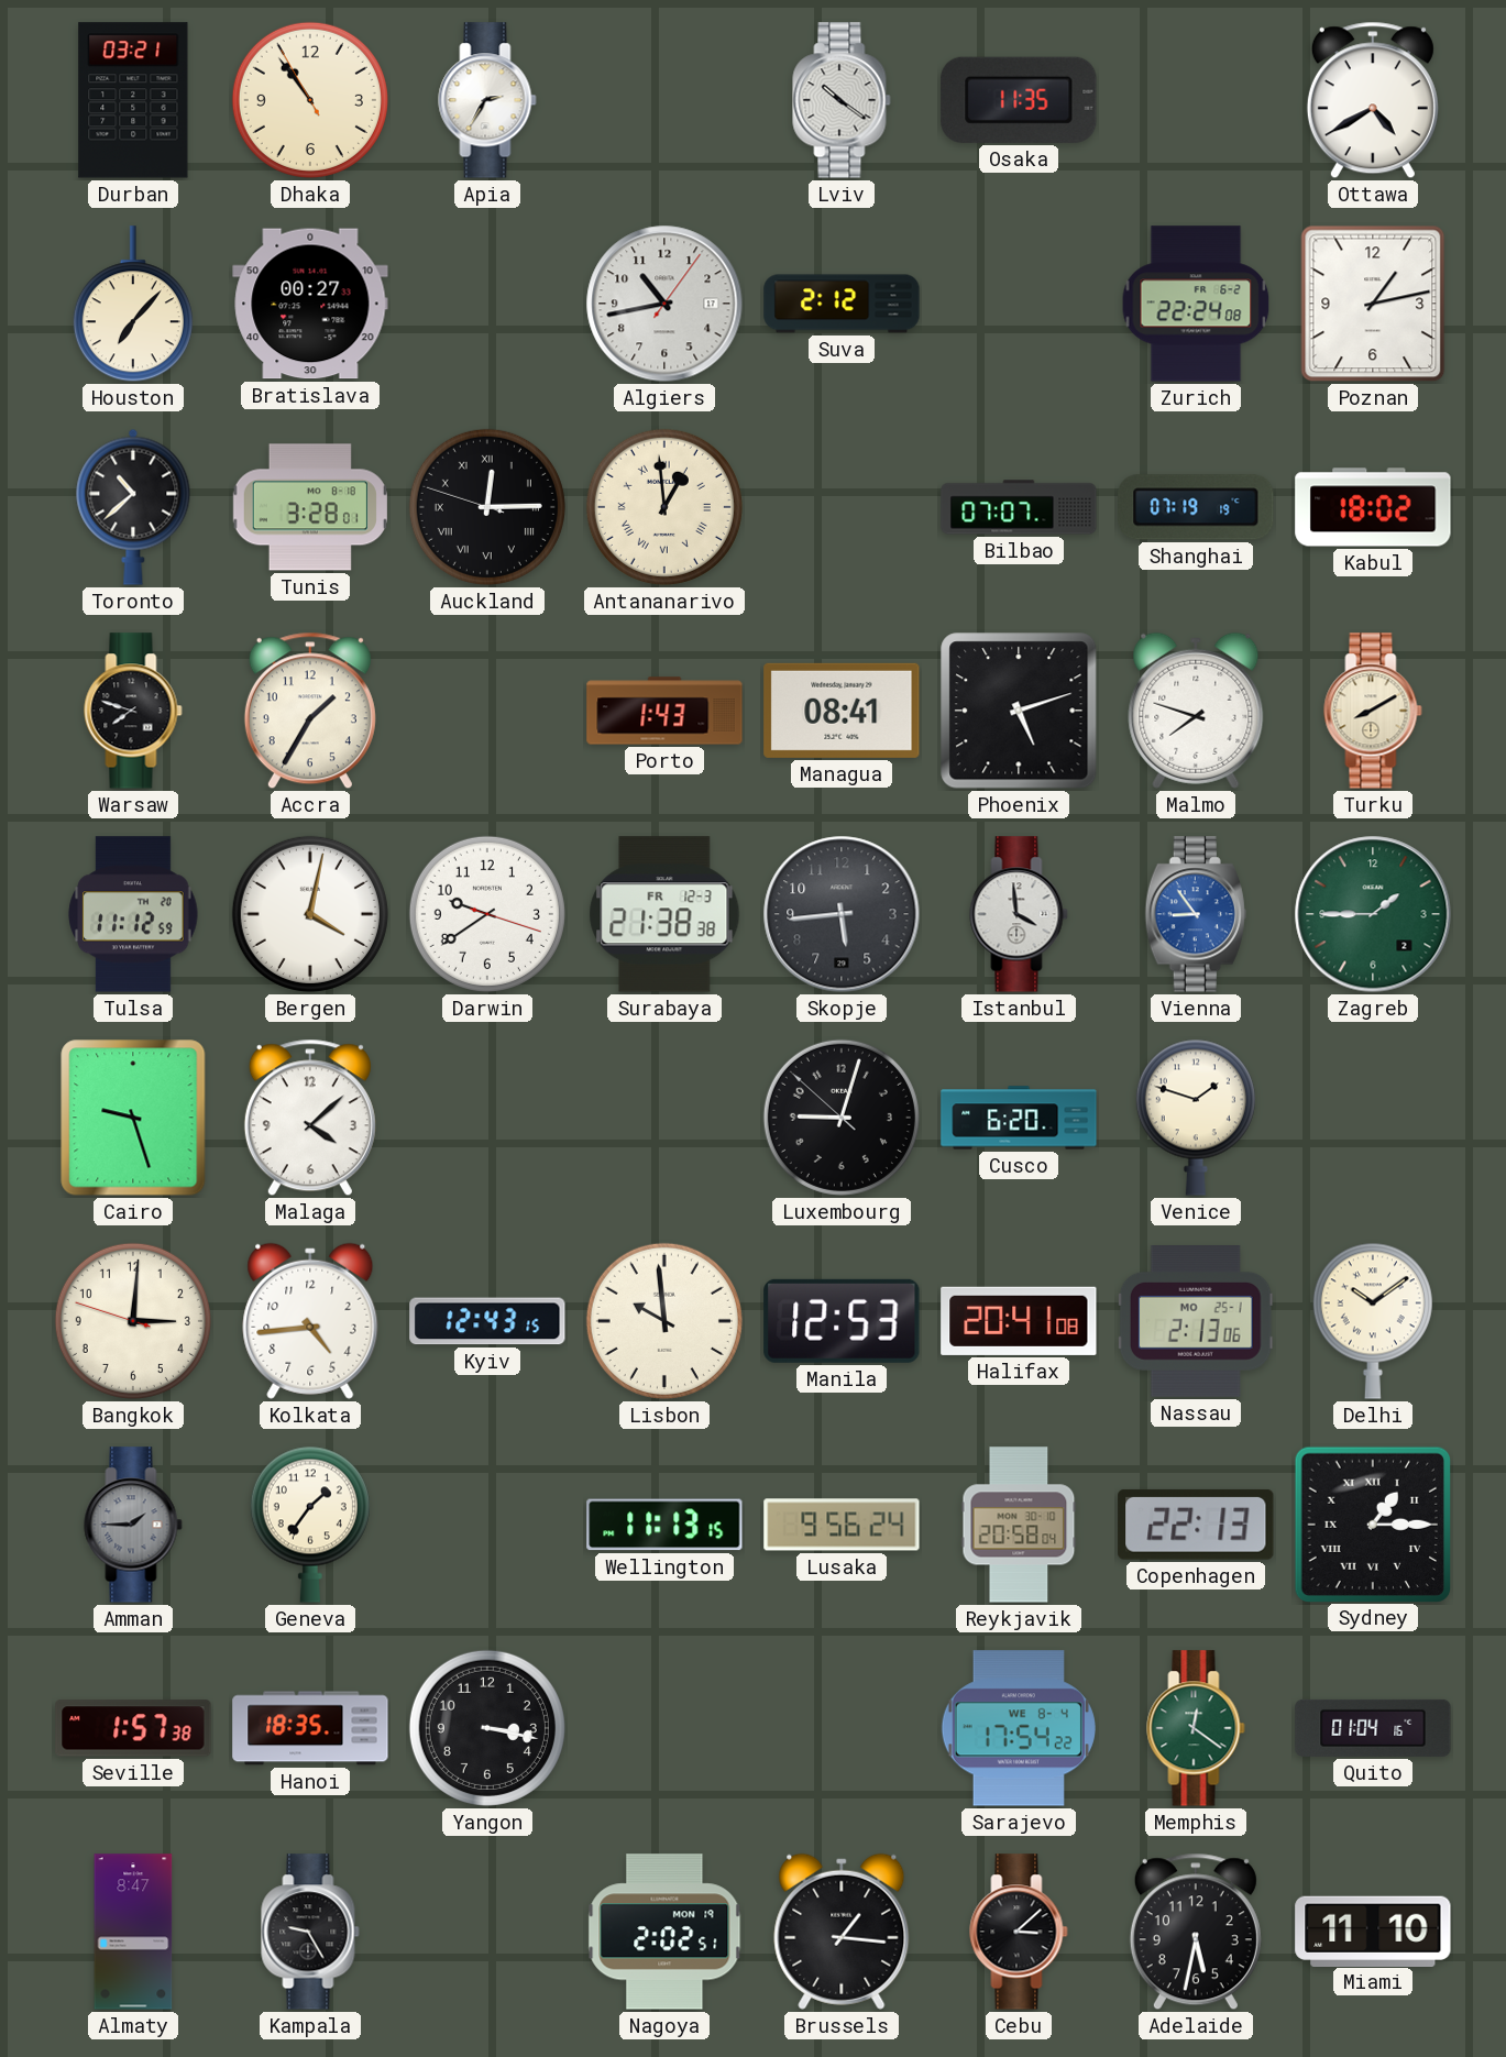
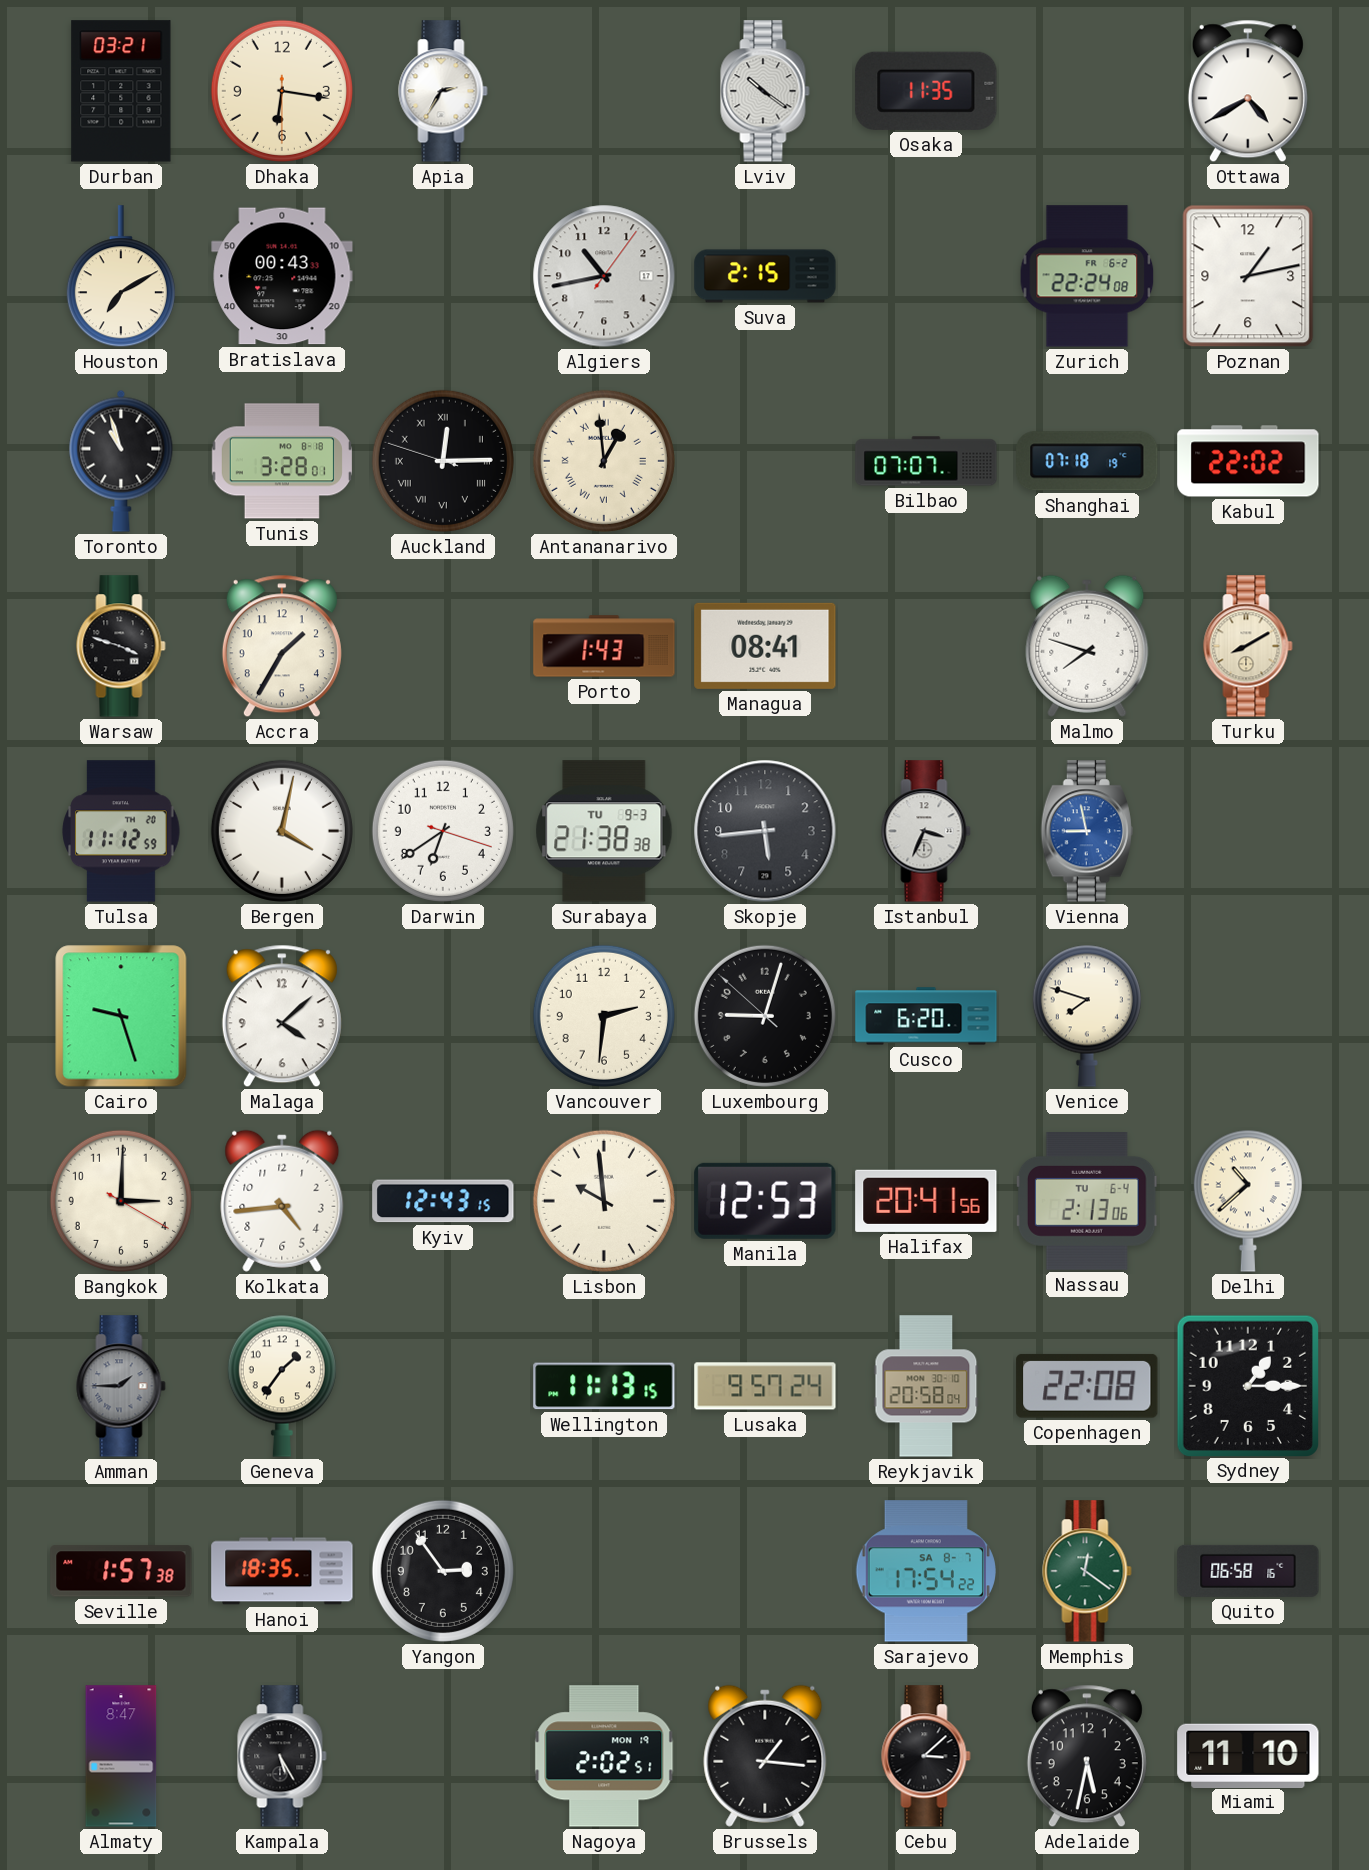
Dhaka: 10:53 -> 6:16
Houston: 7:07 -> 7:10
Bratislava: 00:27 -> 00:43
Suva: 2:12 -> 2:15
Toronto: 10:38 -> 10:57
Shanghai: 07:19 -> 07:18
Kabul: 18:02 -> 22:02
Warsaw: 7:48 -> 3:48
Phoenix: 5:12 -> none
Darwin: 9:39 -> 6:39
Surabaya date: FR 12-3 -> TU 9-3
Istanbul: 3:59 -> 3:34
Vienna: 8:54 -> 8:58
Zagreb: 1:45 -> none
Vancouver: none -> 2:31
Venice: 1:48 -> 7:48
Bangkok: 3:00:48 -> 3:00:20
Halifax: 20:41:08 -> 20:41:56
Nassau date: MO 25-1 -> TU 6-4
Delhi: 10:09 -> 10:38
Lusaka: 9:56 -> 9:57
Copenhagen: 22:13 -> 22:08
Sydney numerals: Roman -> Arabic
Yangon: 3:17 -> 2:54
Sarajevo date: WE 8-4 -> SA 8-7
Quito: 01:04 -> 06:58
Kampala: 9:25 -> 5:25
